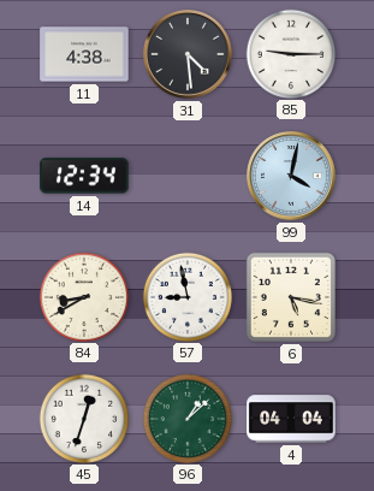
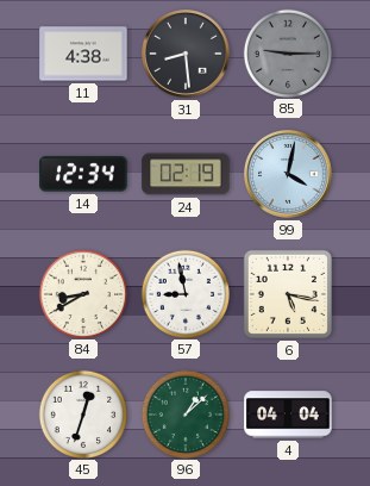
31: 4:29 -> 8:29
85 dial: white -> grey
24: none -> 02:19
